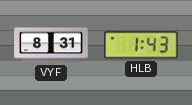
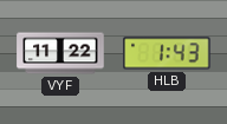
VYF: 8:31 -> 11:22
